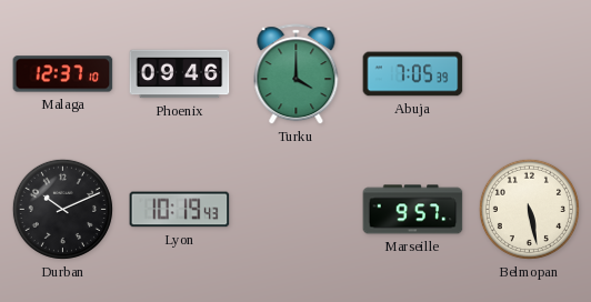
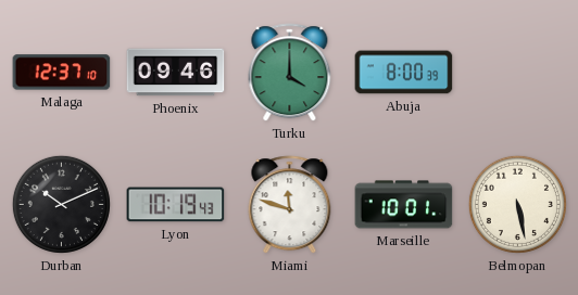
Abuja: 7:05 -> 8:00
Miami: none -> 11:48
Marseille: 9:57 -> 10:01
